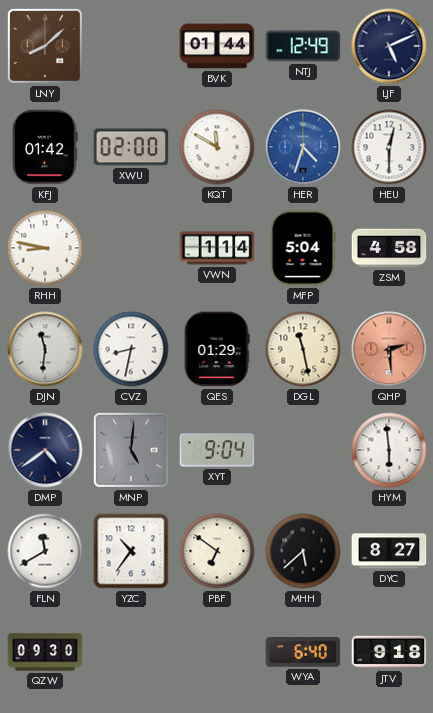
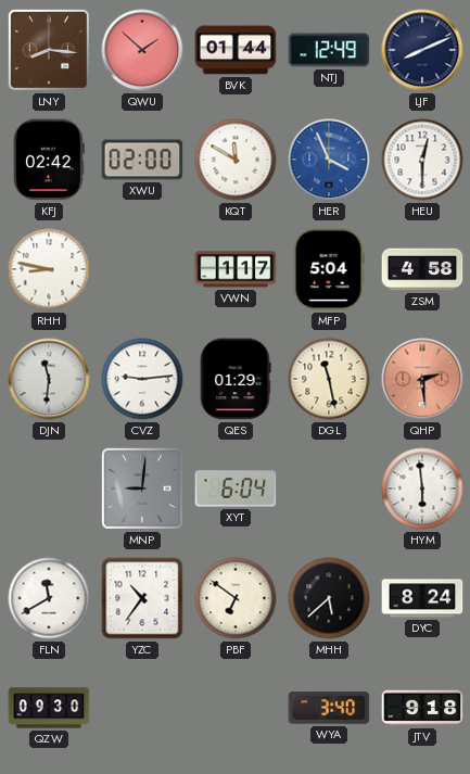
LNY: 8:08 -> 8:16
QWU: none -> 1:52
LJF: 5:11 -> 8:11
KFJ: 01:42 -> 02:42
HER: 4:33 -> 3:56
VWN: 1:14 -> 1:17
CVZ: 8:32 -> 9:14
DMP: 4:39 -> none
MNP: 5:01 -> 9:01
XYT: 9:04 -> 6:04
DYC: 8:27 -> 8:24
WYA: 6:40 -> 3:40
